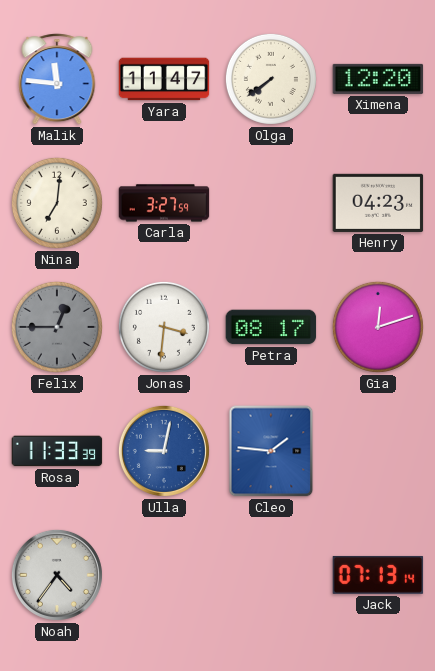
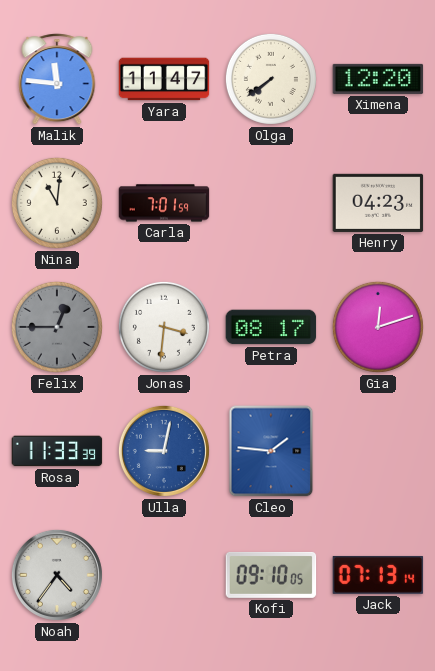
Nina: 7:01 -> 11:01
Carla: 3:27 -> 7:01
Kofi: none -> 09:10
